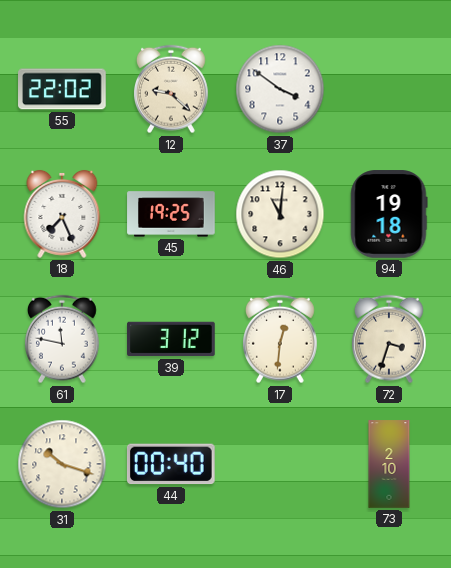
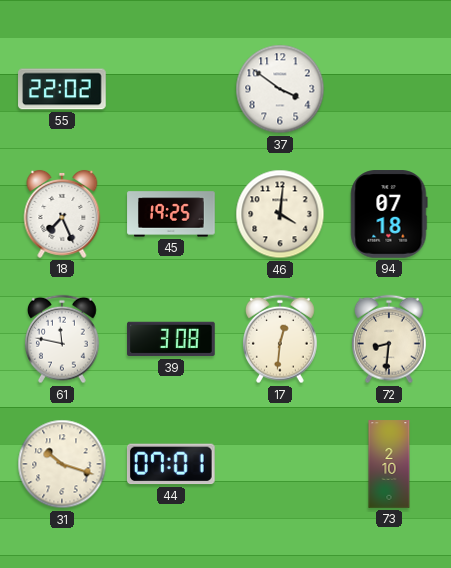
12: 9:22 -> none
46: 11:01 -> 4:01
94: 19:18 -> 07:18
39: 3:12 -> 3:08
72: 3:33 -> 8:31
44: 00:40 -> 07:01
